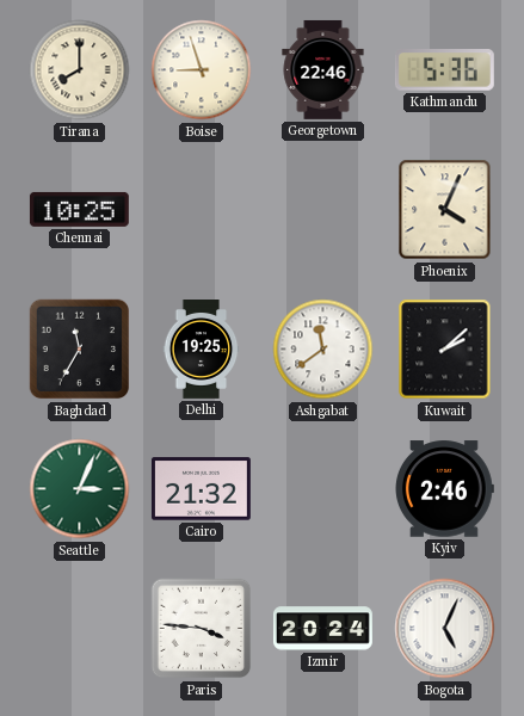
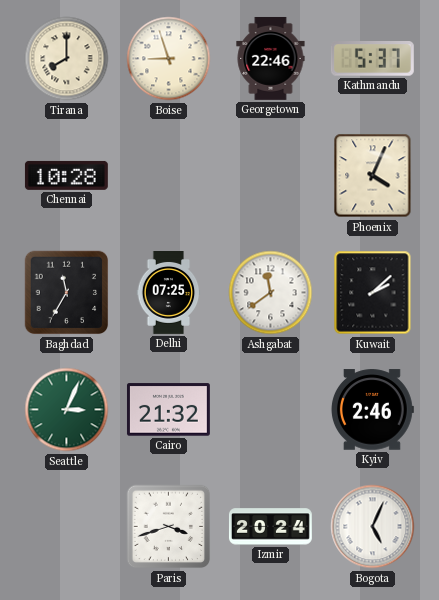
Kathmandu: 5:36 -> 5:37
Chennai: 10:25 -> 10:28
Delhi: 19:25 -> 07:25
Paris: 3:46 -> 3:42
